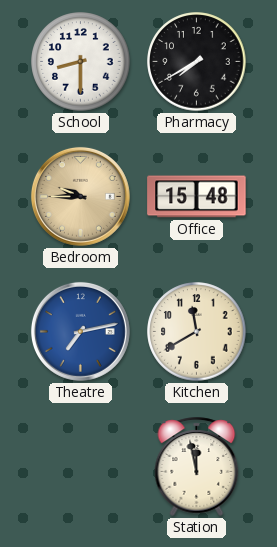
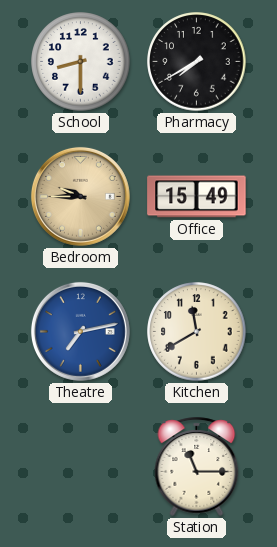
Office: 15:48 -> 15:49
Station: 11:58 -> 11:15
